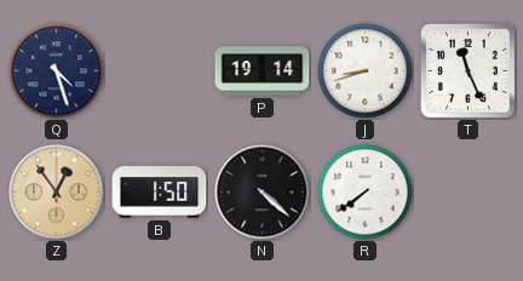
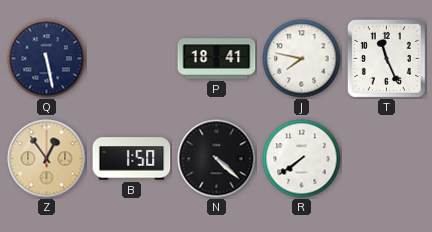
Q: 4:27 -> 5:28
P: 19:14 -> 18:41
J: 8:42 -> 7:47
